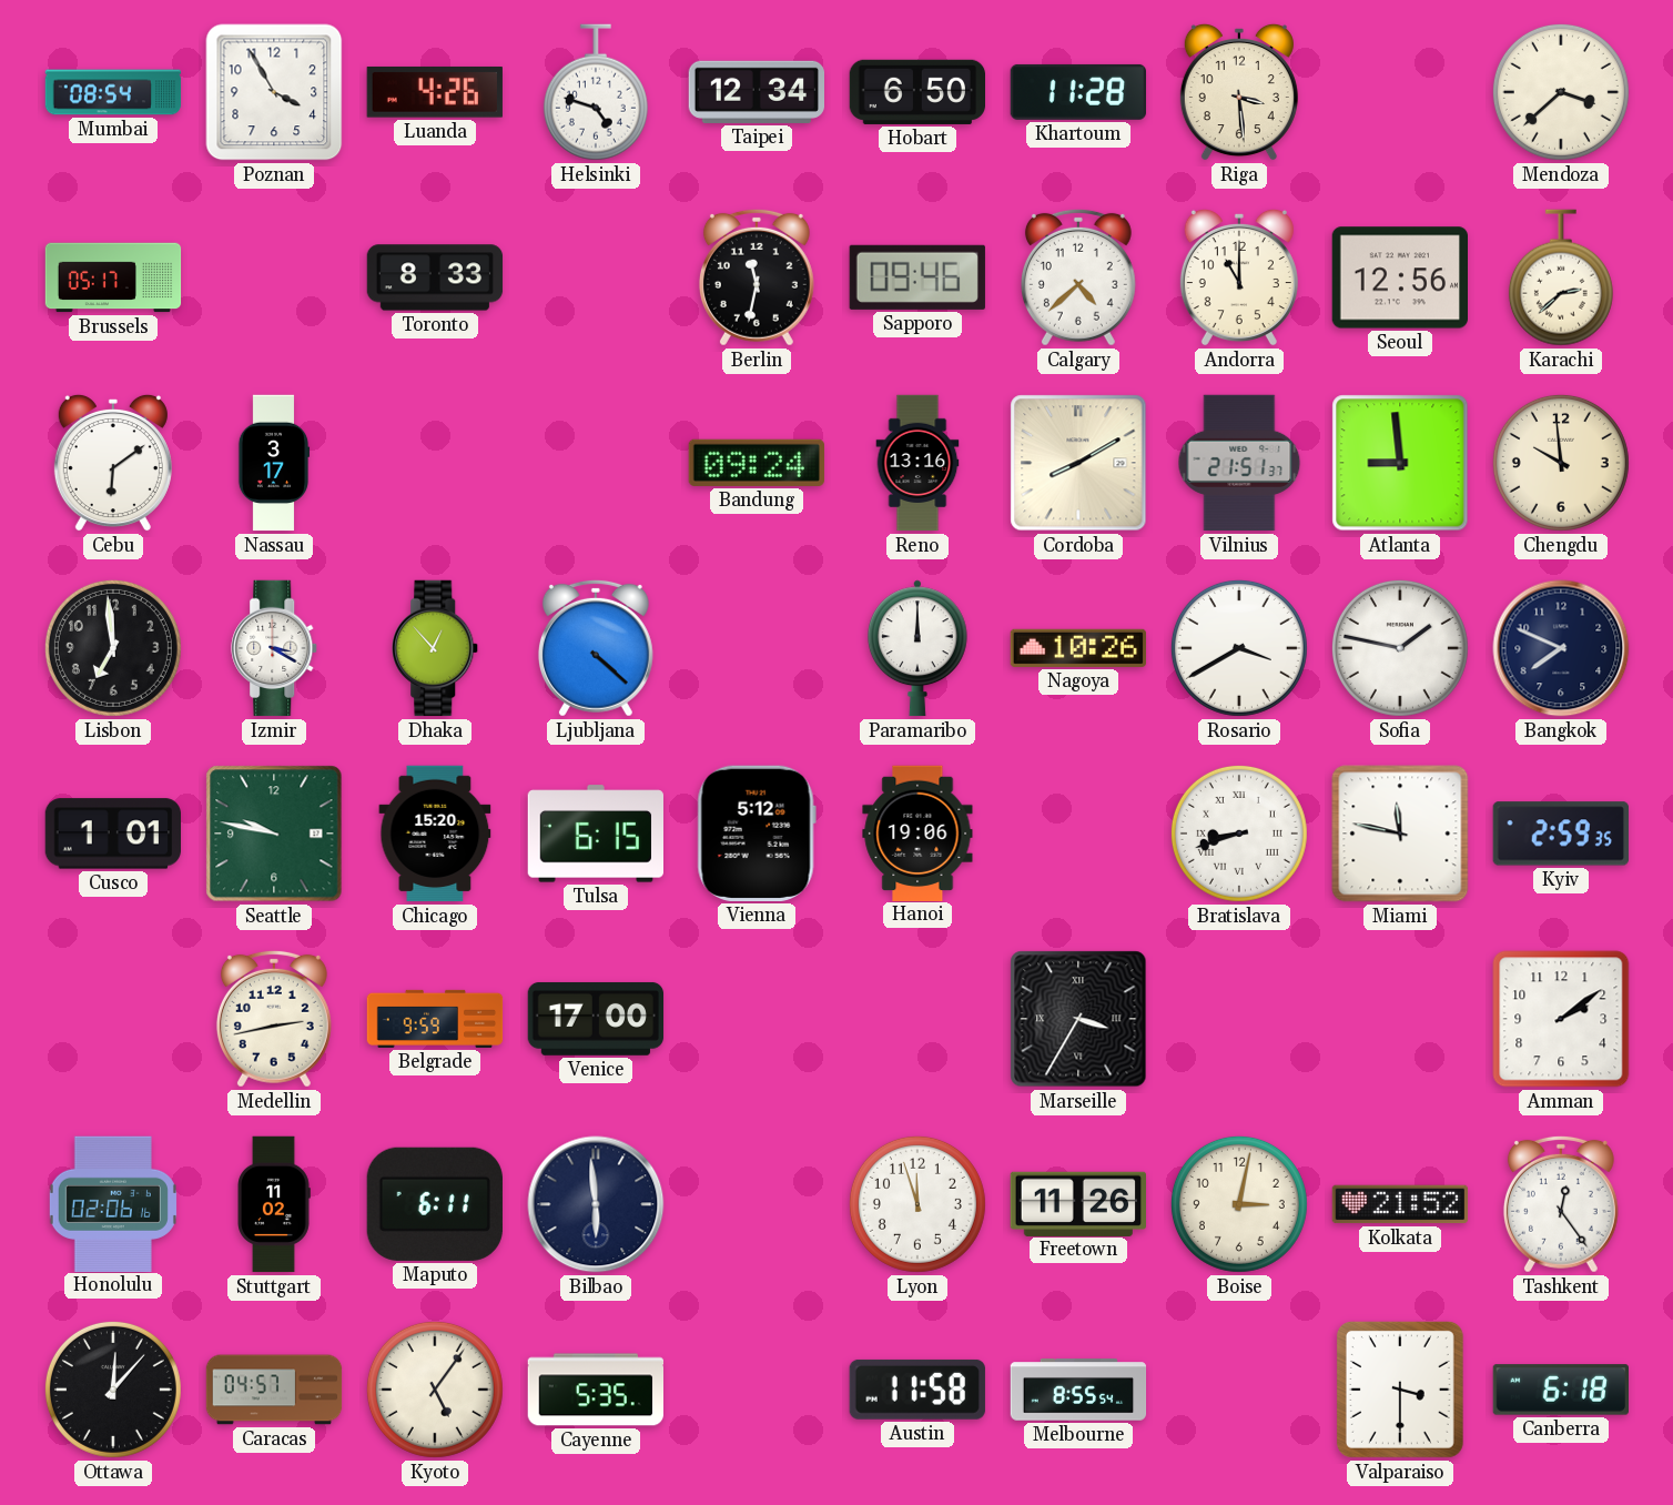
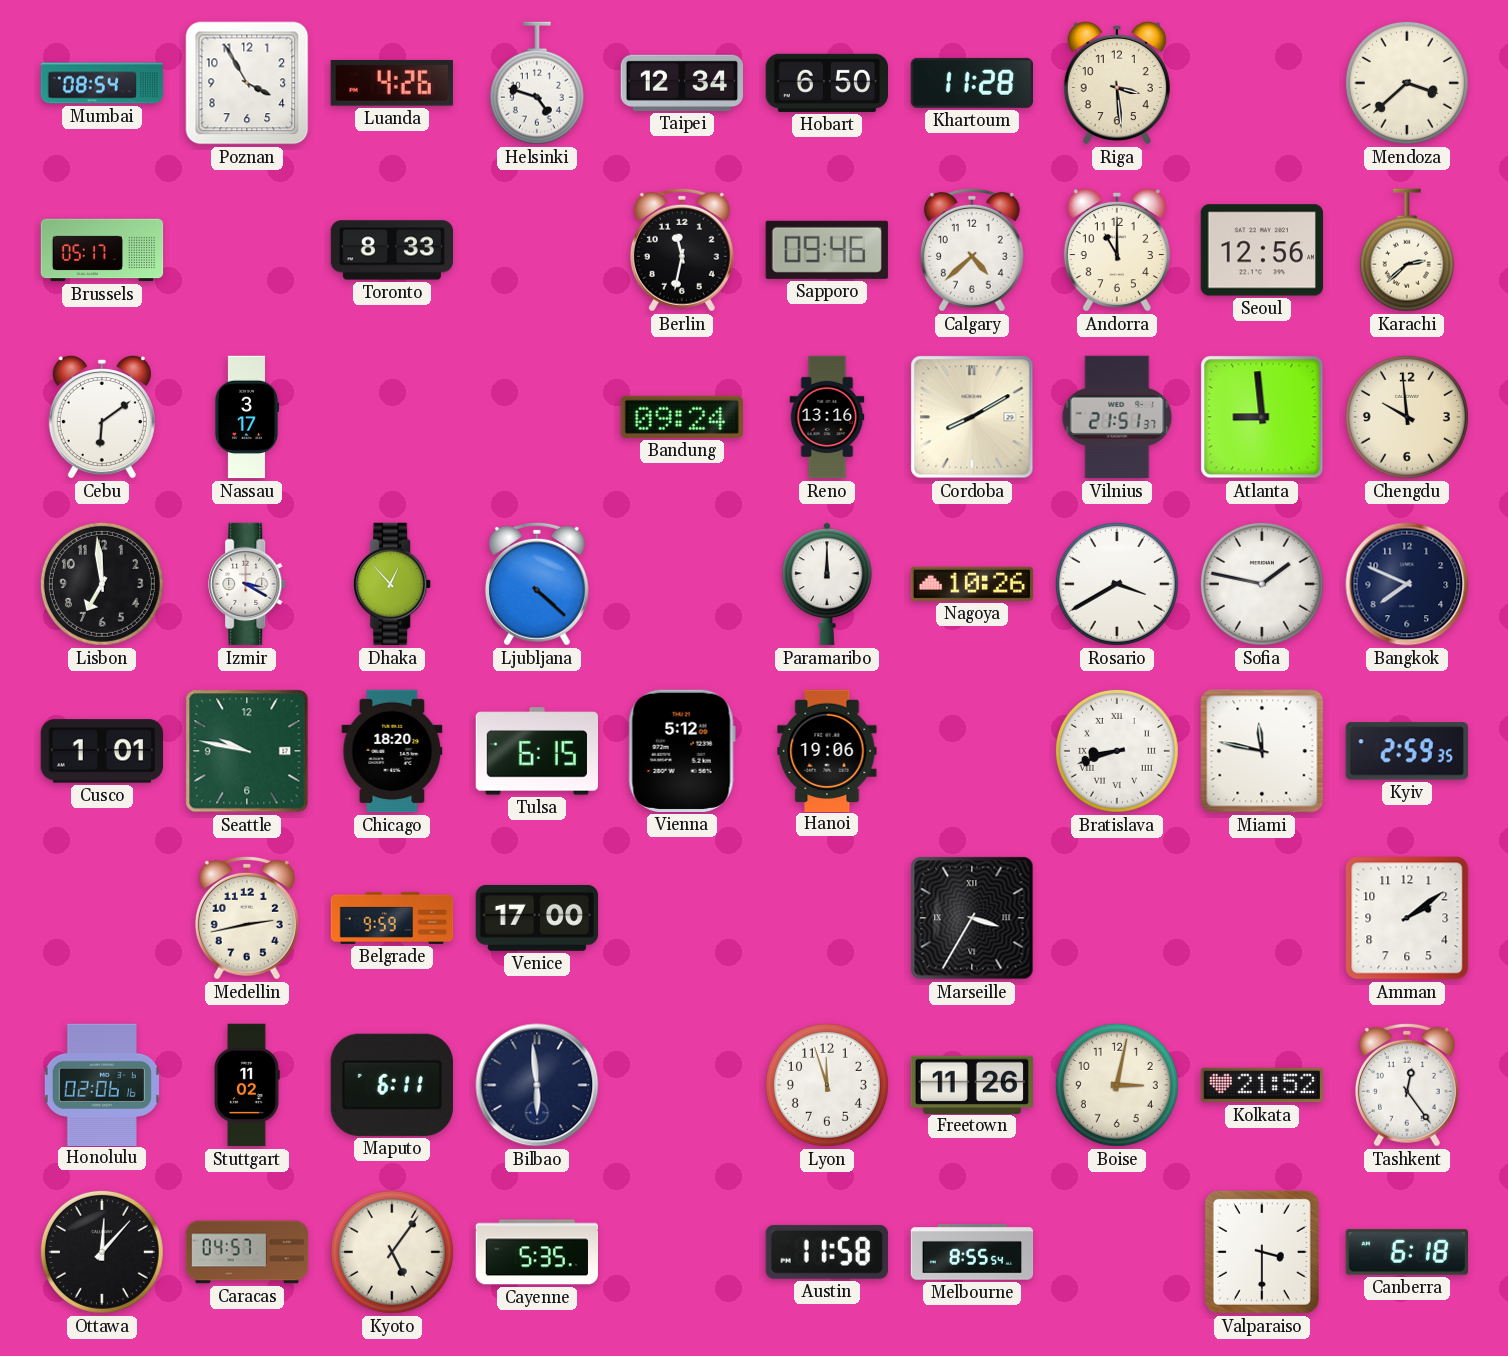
Chicago: 15:20 -> 18:20
